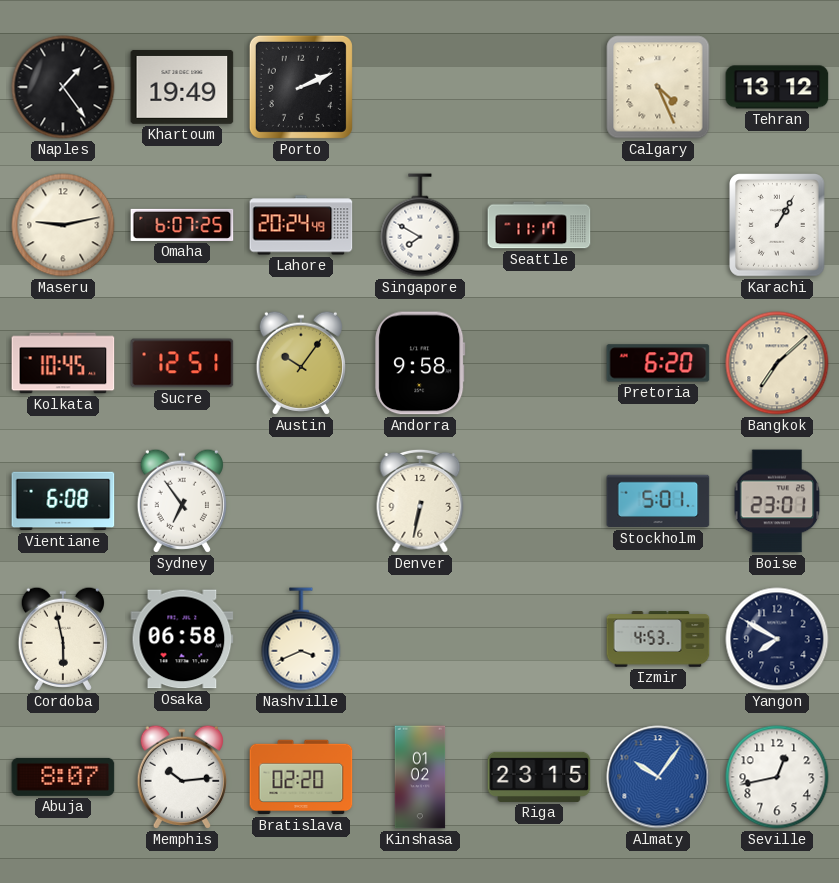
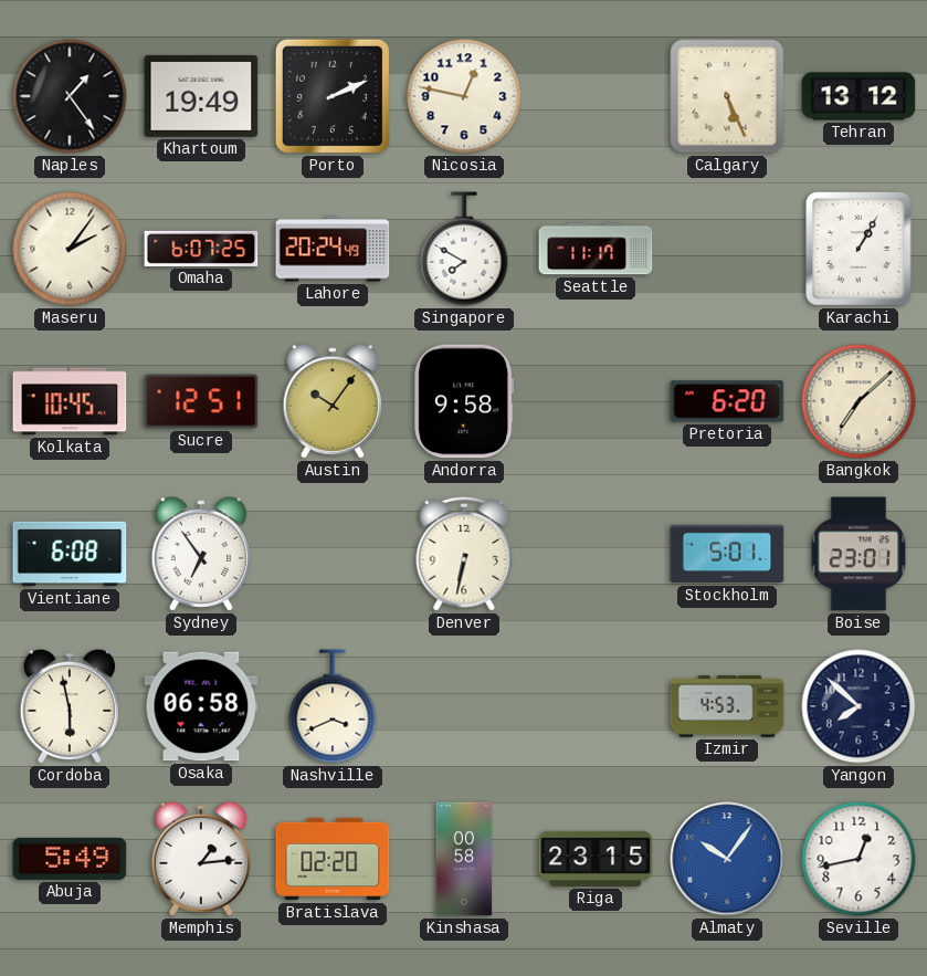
Nicosia: none -> 12:47
Calgary: 4:26 -> 5:26
Maseru: 9:13 -> 2:06
Yangon: 7:50 -> 7:52
Abuja: 8:07 -> 5:49
Memphis: 10:14 -> 1:14
Kinshasa: 01:02 -> 00:58
